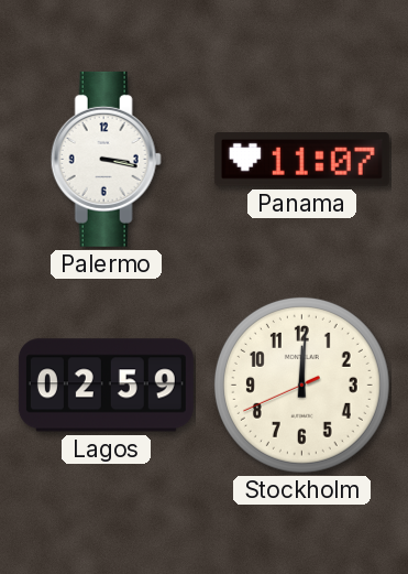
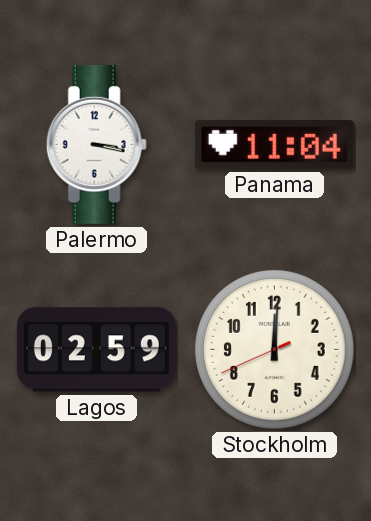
Panama: 11:07 -> 11:04
